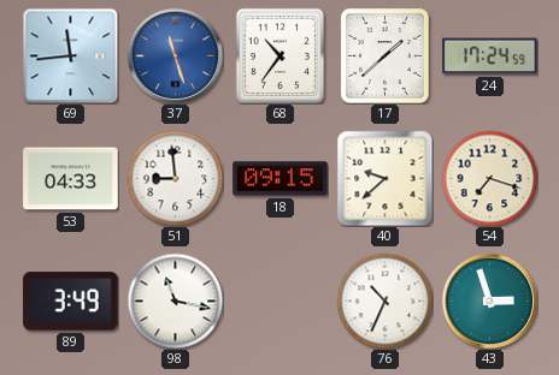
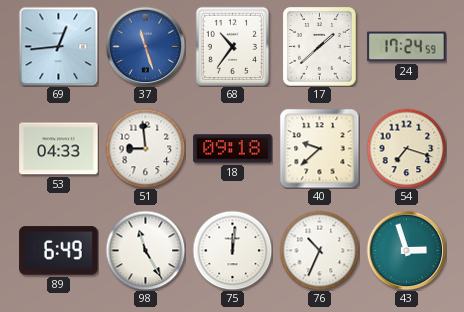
69: 11:44 -> 12:44
18: 09:15 -> 09:18
89: 3:49 -> 6:49
98: 11:17 -> 11:25
75: none -> 12:01
